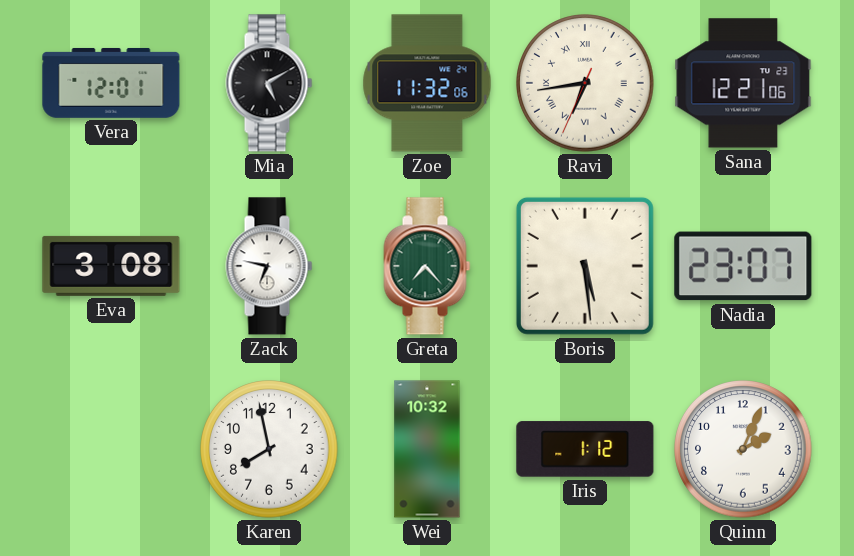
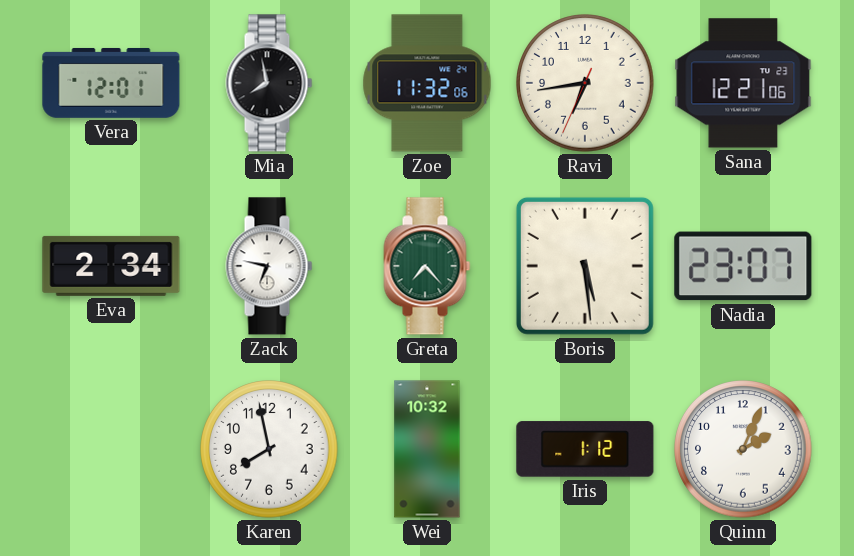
Mia: 5:10 -> 7:58
Ravi numerals: Roman -> Arabic
Eva: 3:08 -> 2:34
